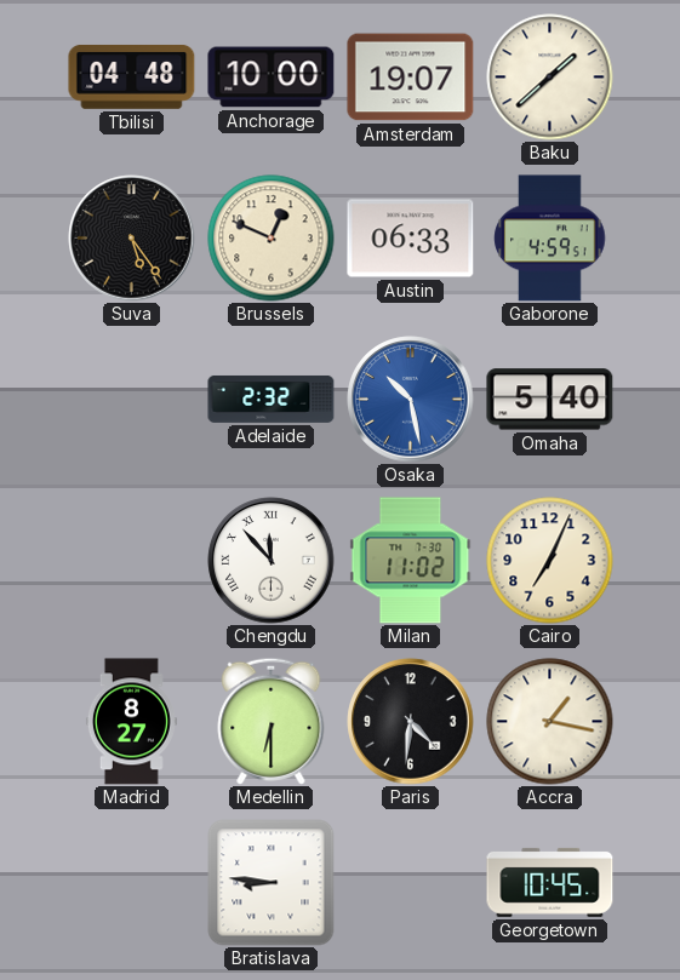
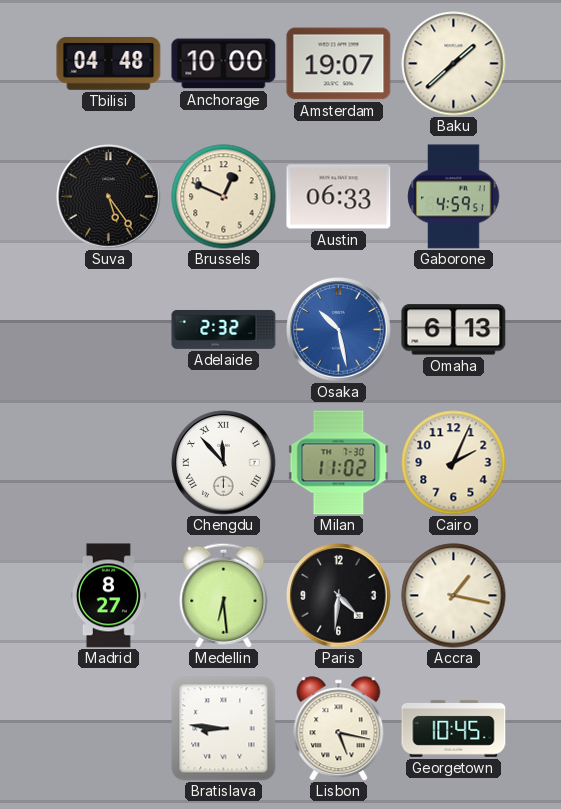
Omaha: 5:40 -> 6:13
Cairo: 7:04 -> 2:04
Medellin: 6:30 -> 6:29
Lisbon: none -> 5:17
